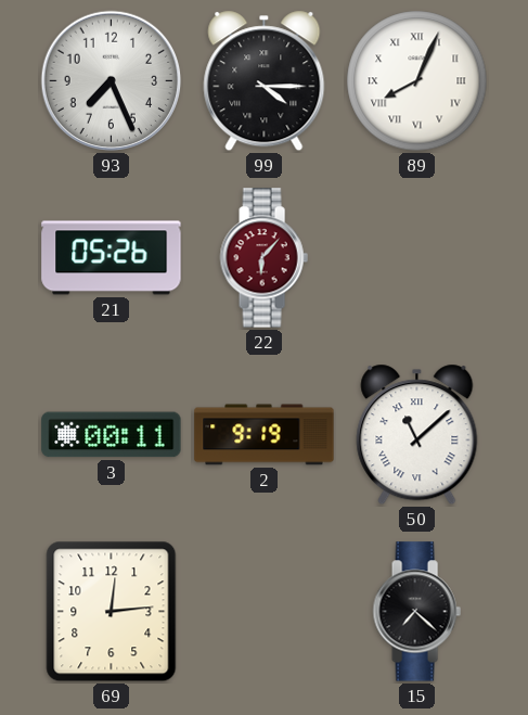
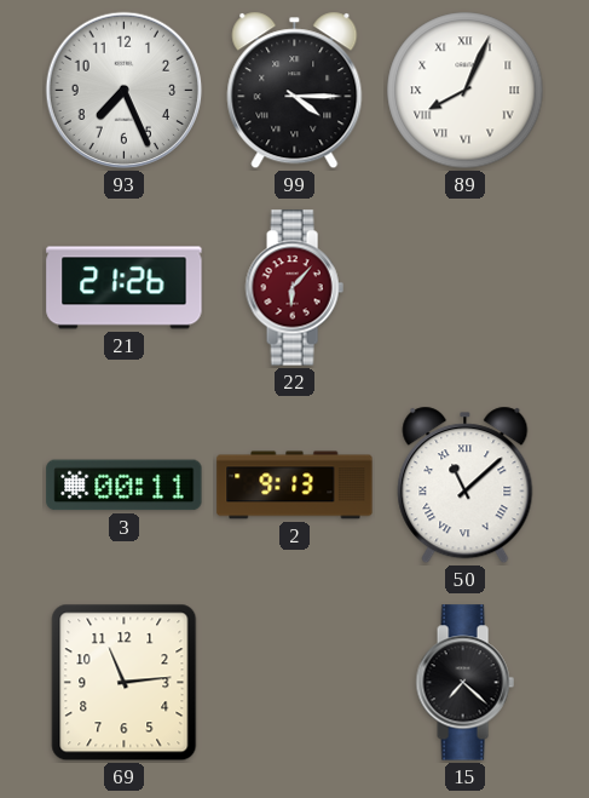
21: 05:26 -> 21:26
2: 9:19 -> 9:13
69: 12:14 -> 11:14
